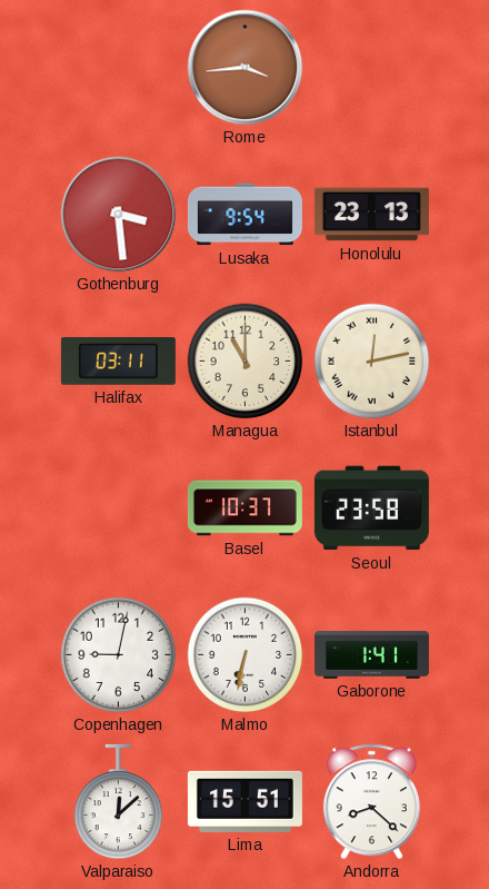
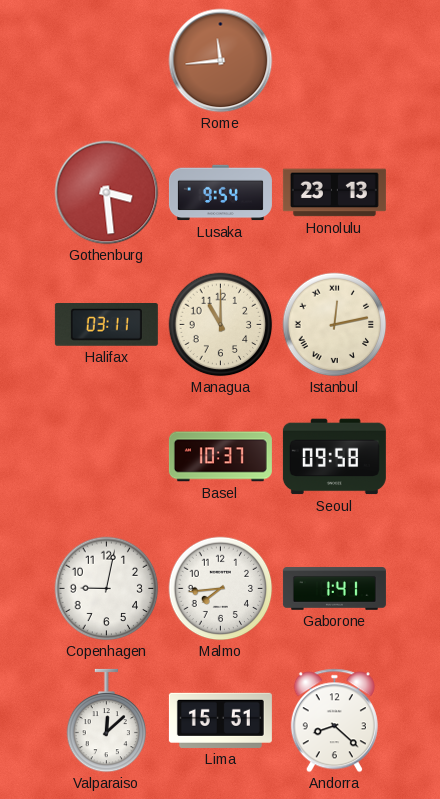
Rome: 3:44 -> 11:44
Seoul: 23:58 -> 09:58
Malmo: 6:32 -> 7:44
